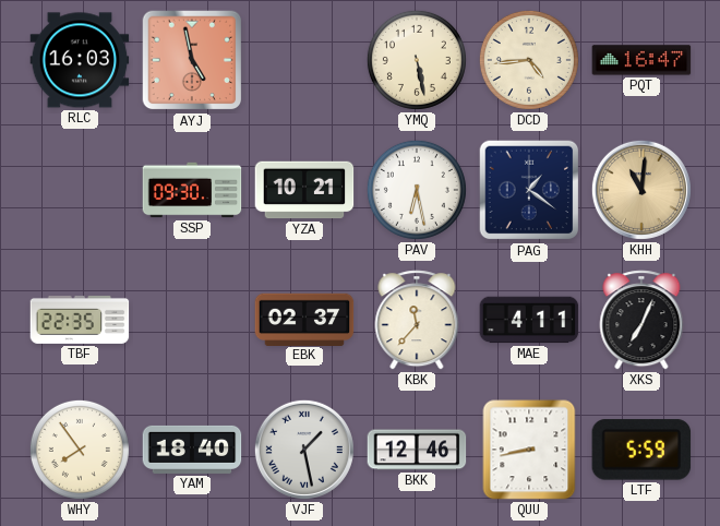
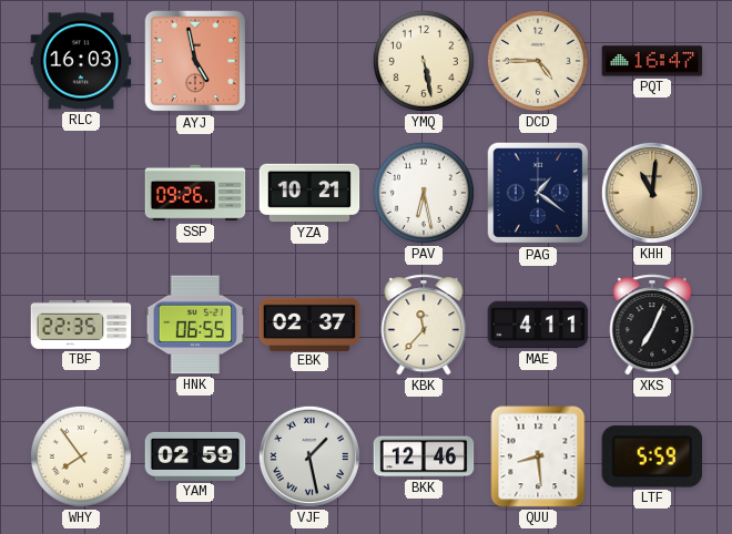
DCD: 4:44 -> 4:45
SSP: 09:30 -> 09:26
HNK: none -> 06:55
YAM: 18:40 -> 02:59
QUU: 8:43 -> 8:29
